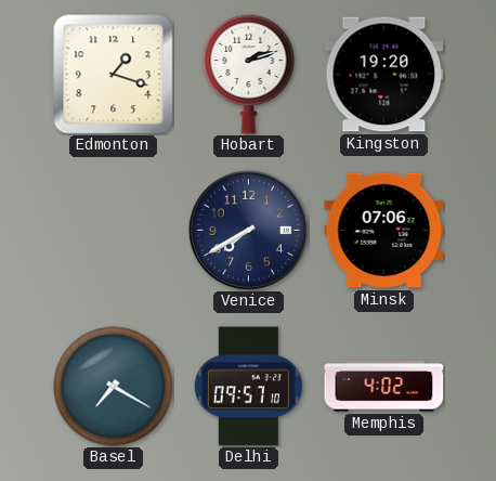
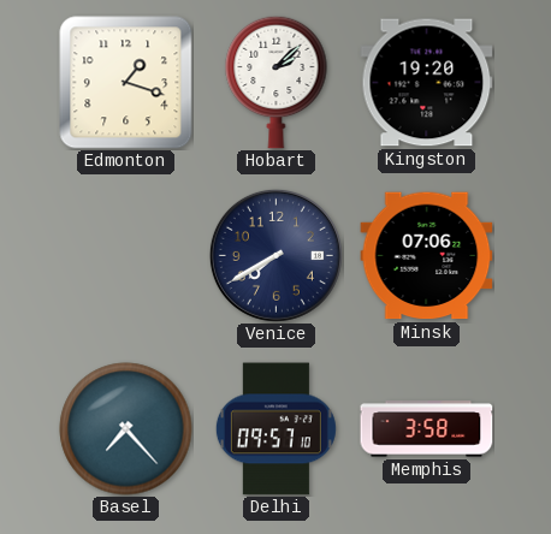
Hobart: 2:12 -> 2:08
Basel: 7:20 -> 7:23
Memphis: 4:02 -> 3:58
